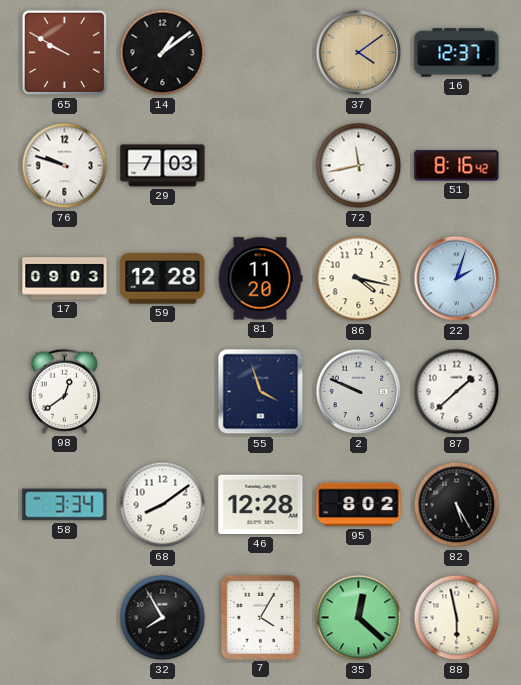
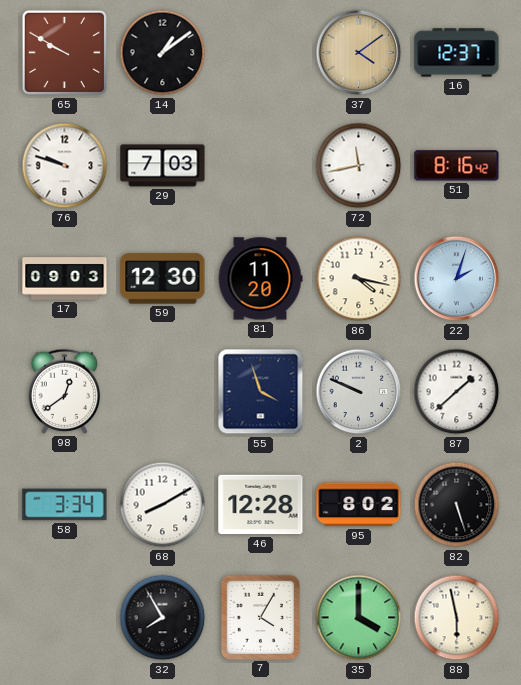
59: 12:28 -> 12:30
68: 8:09 -> 8:10
82: 5:25 -> 5:27
35: 12:22 -> 4:00
